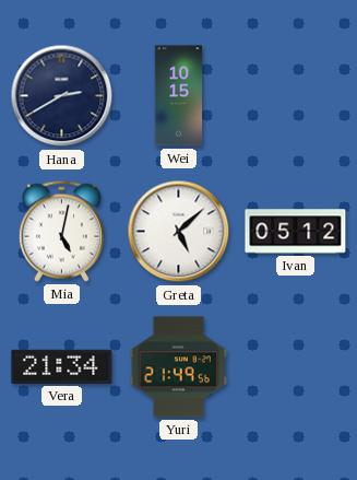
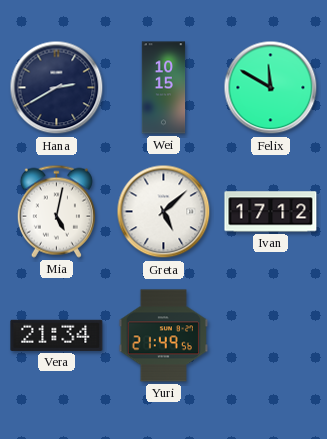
Felix: none -> 11:50
Ivan: 05:12 -> 17:12
